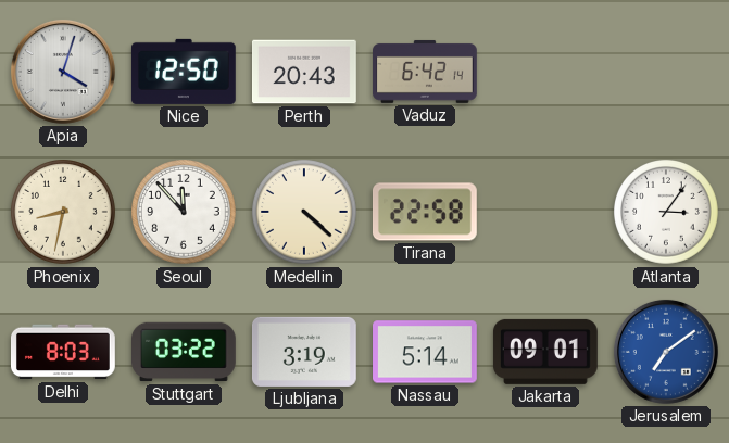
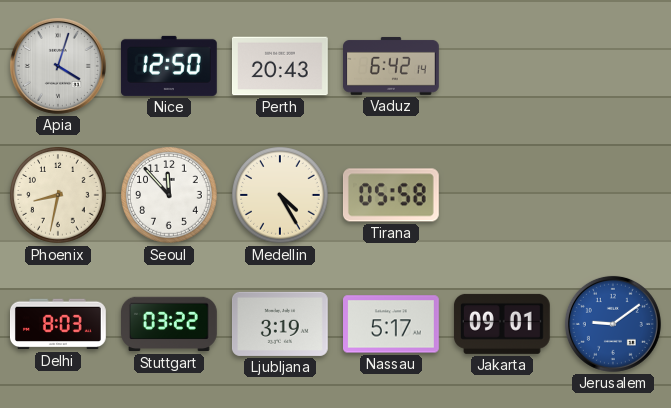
Medellin: 4:22 -> 4:25
Tirana: 22:58 -> 05:58
Atlanta: 3:06 -> none
Nassau: 5:14 -> 5:17
Jerusalem: 7:09 -> 9:09
